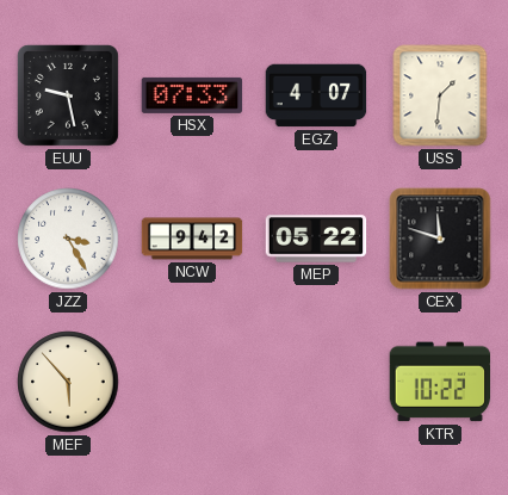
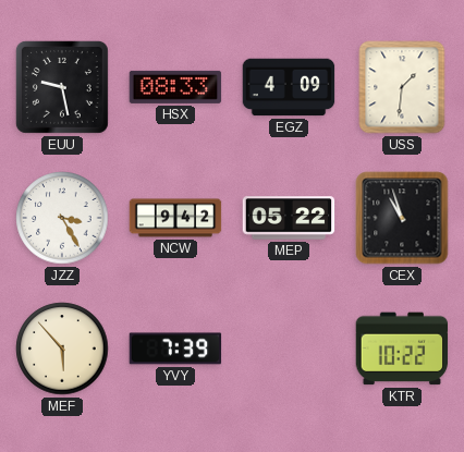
HSX: 07:33 -> 08:33
EGZ: 4:07 -> 4:09
CEX: 11:48 -> 10:57
YVY: none -> 7:39
